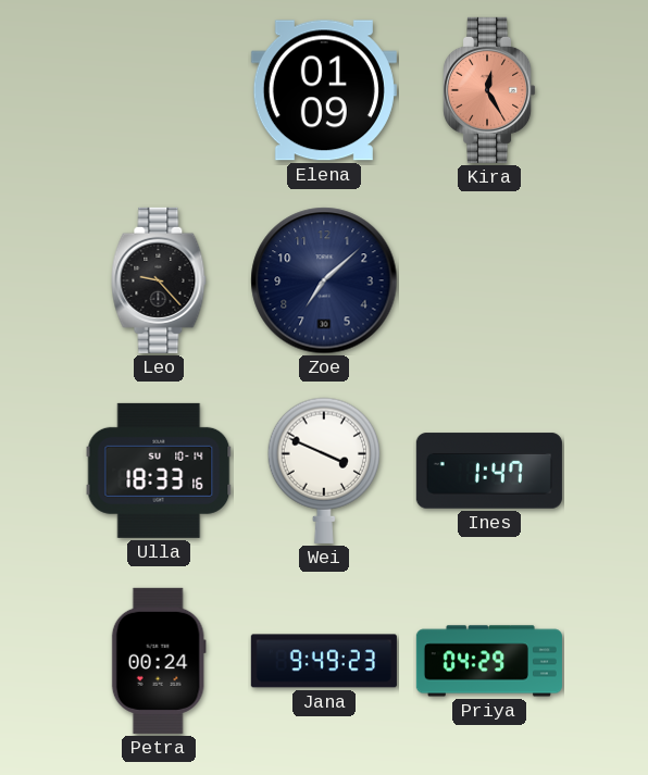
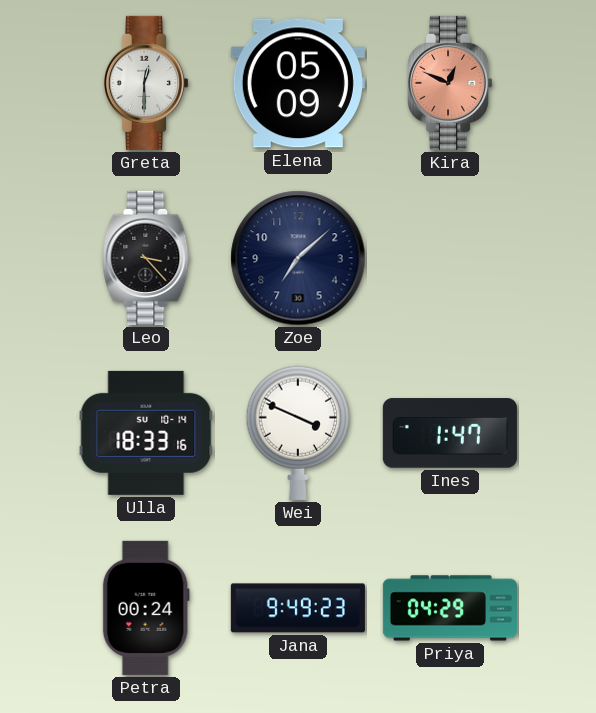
Greta: none -> 12:30
Elena: 01:09 -> 05:09
Kira: 12:25 -> 12:49
Leo: 9:23 -> 3:23
